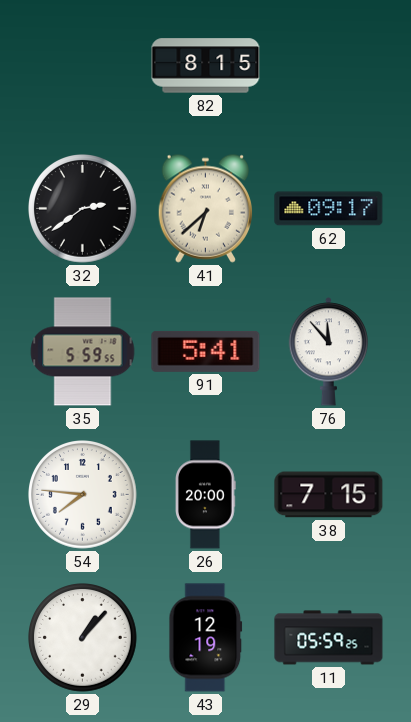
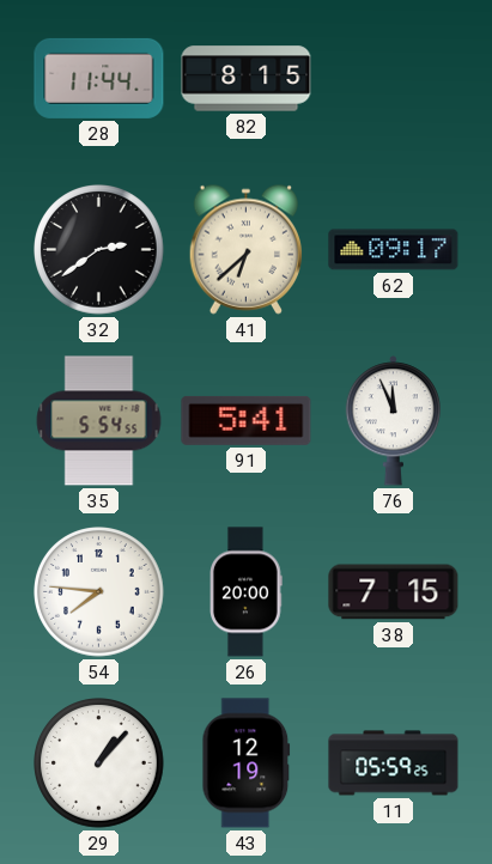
28: none -> 11:44
35: 5:59 -> 5:54
76: 11:53 -> 11:56
